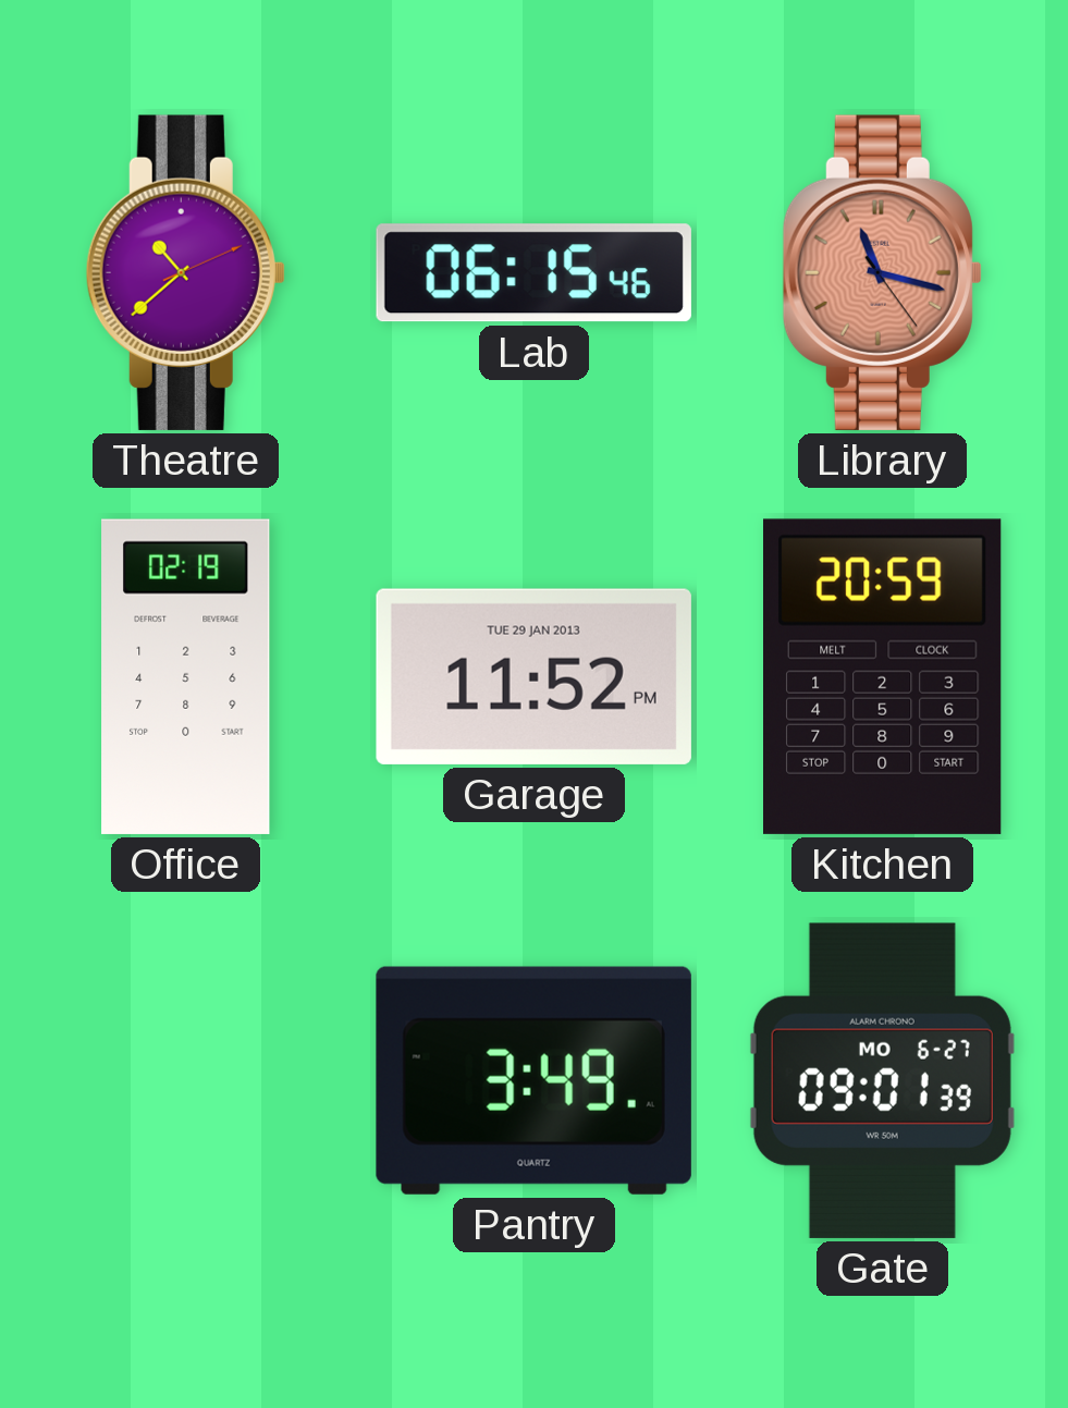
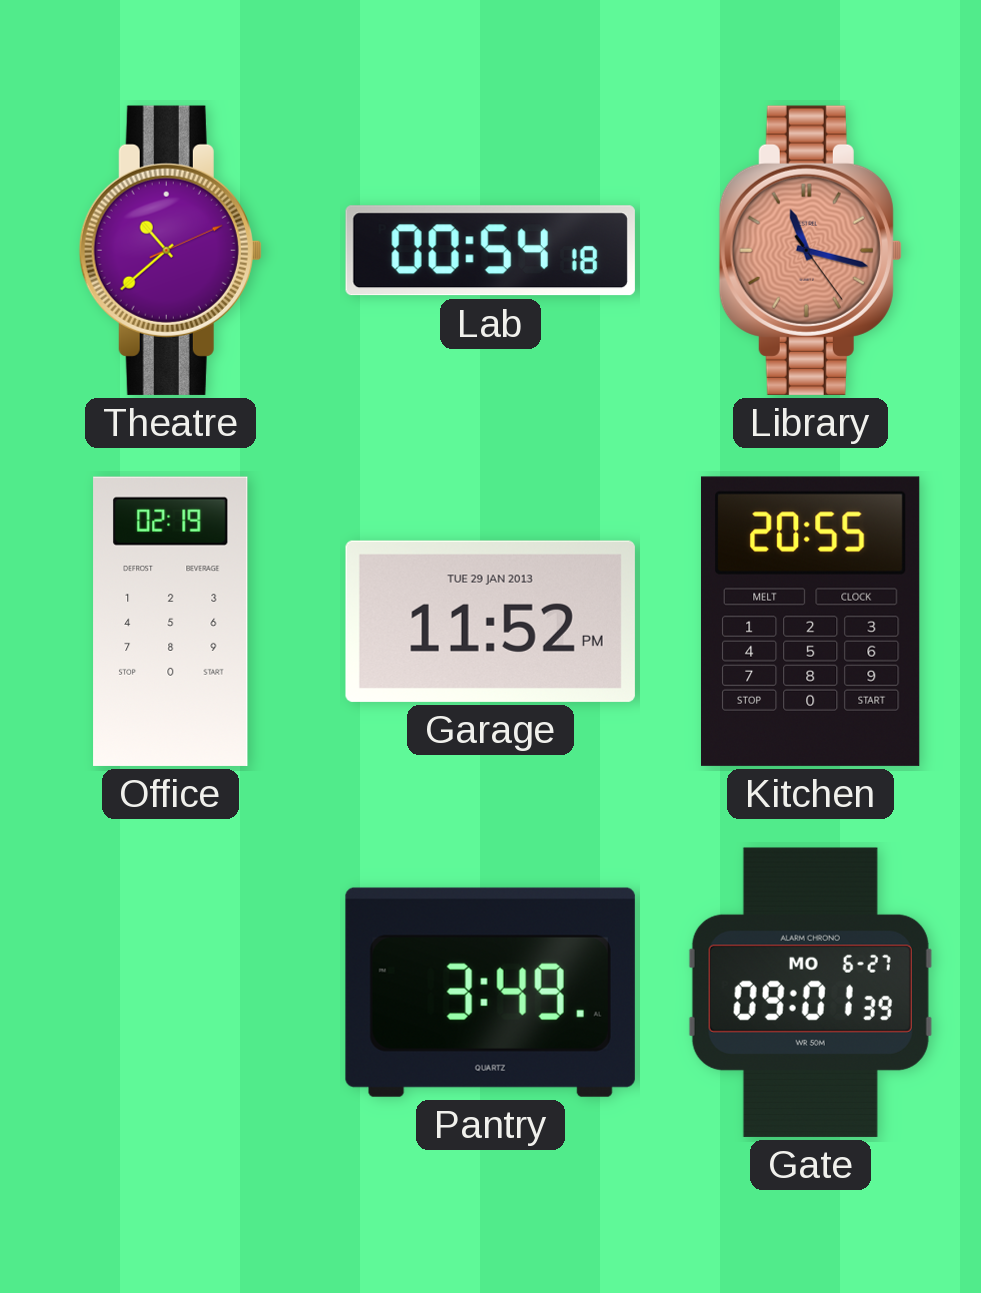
Lab: 06:15 -> 00:54
Kitchen: 20:59 -> 20:55
